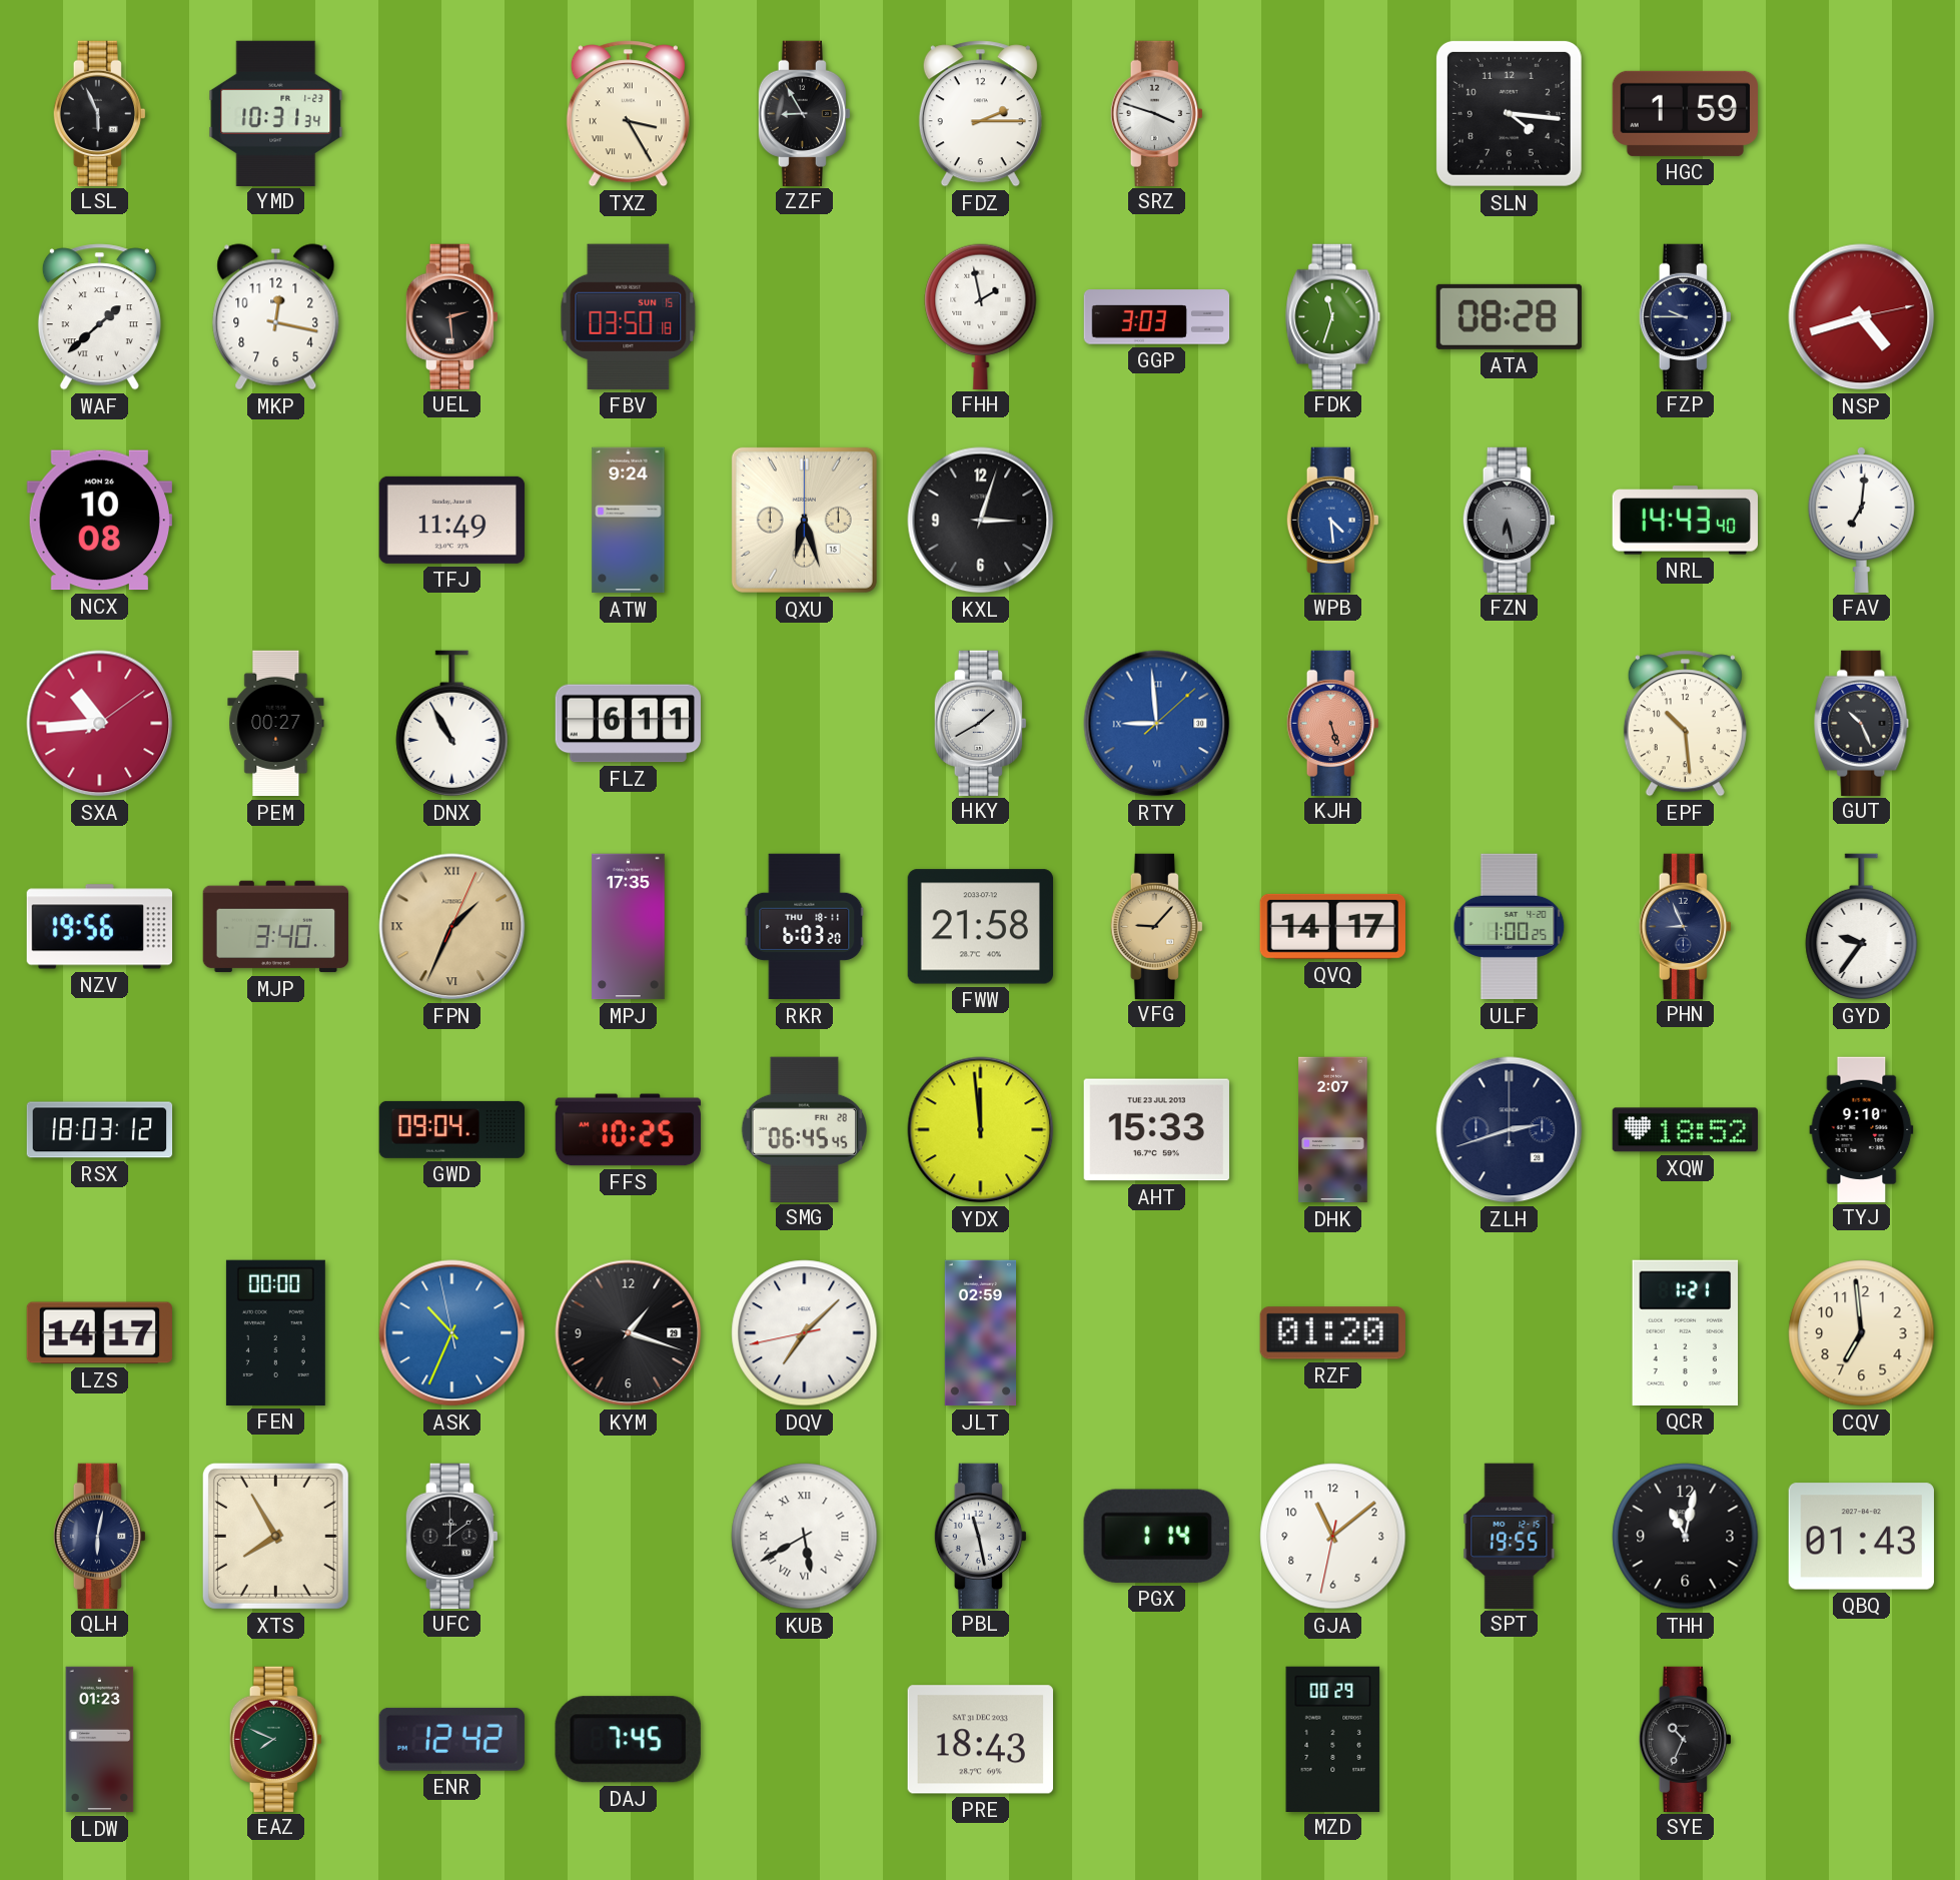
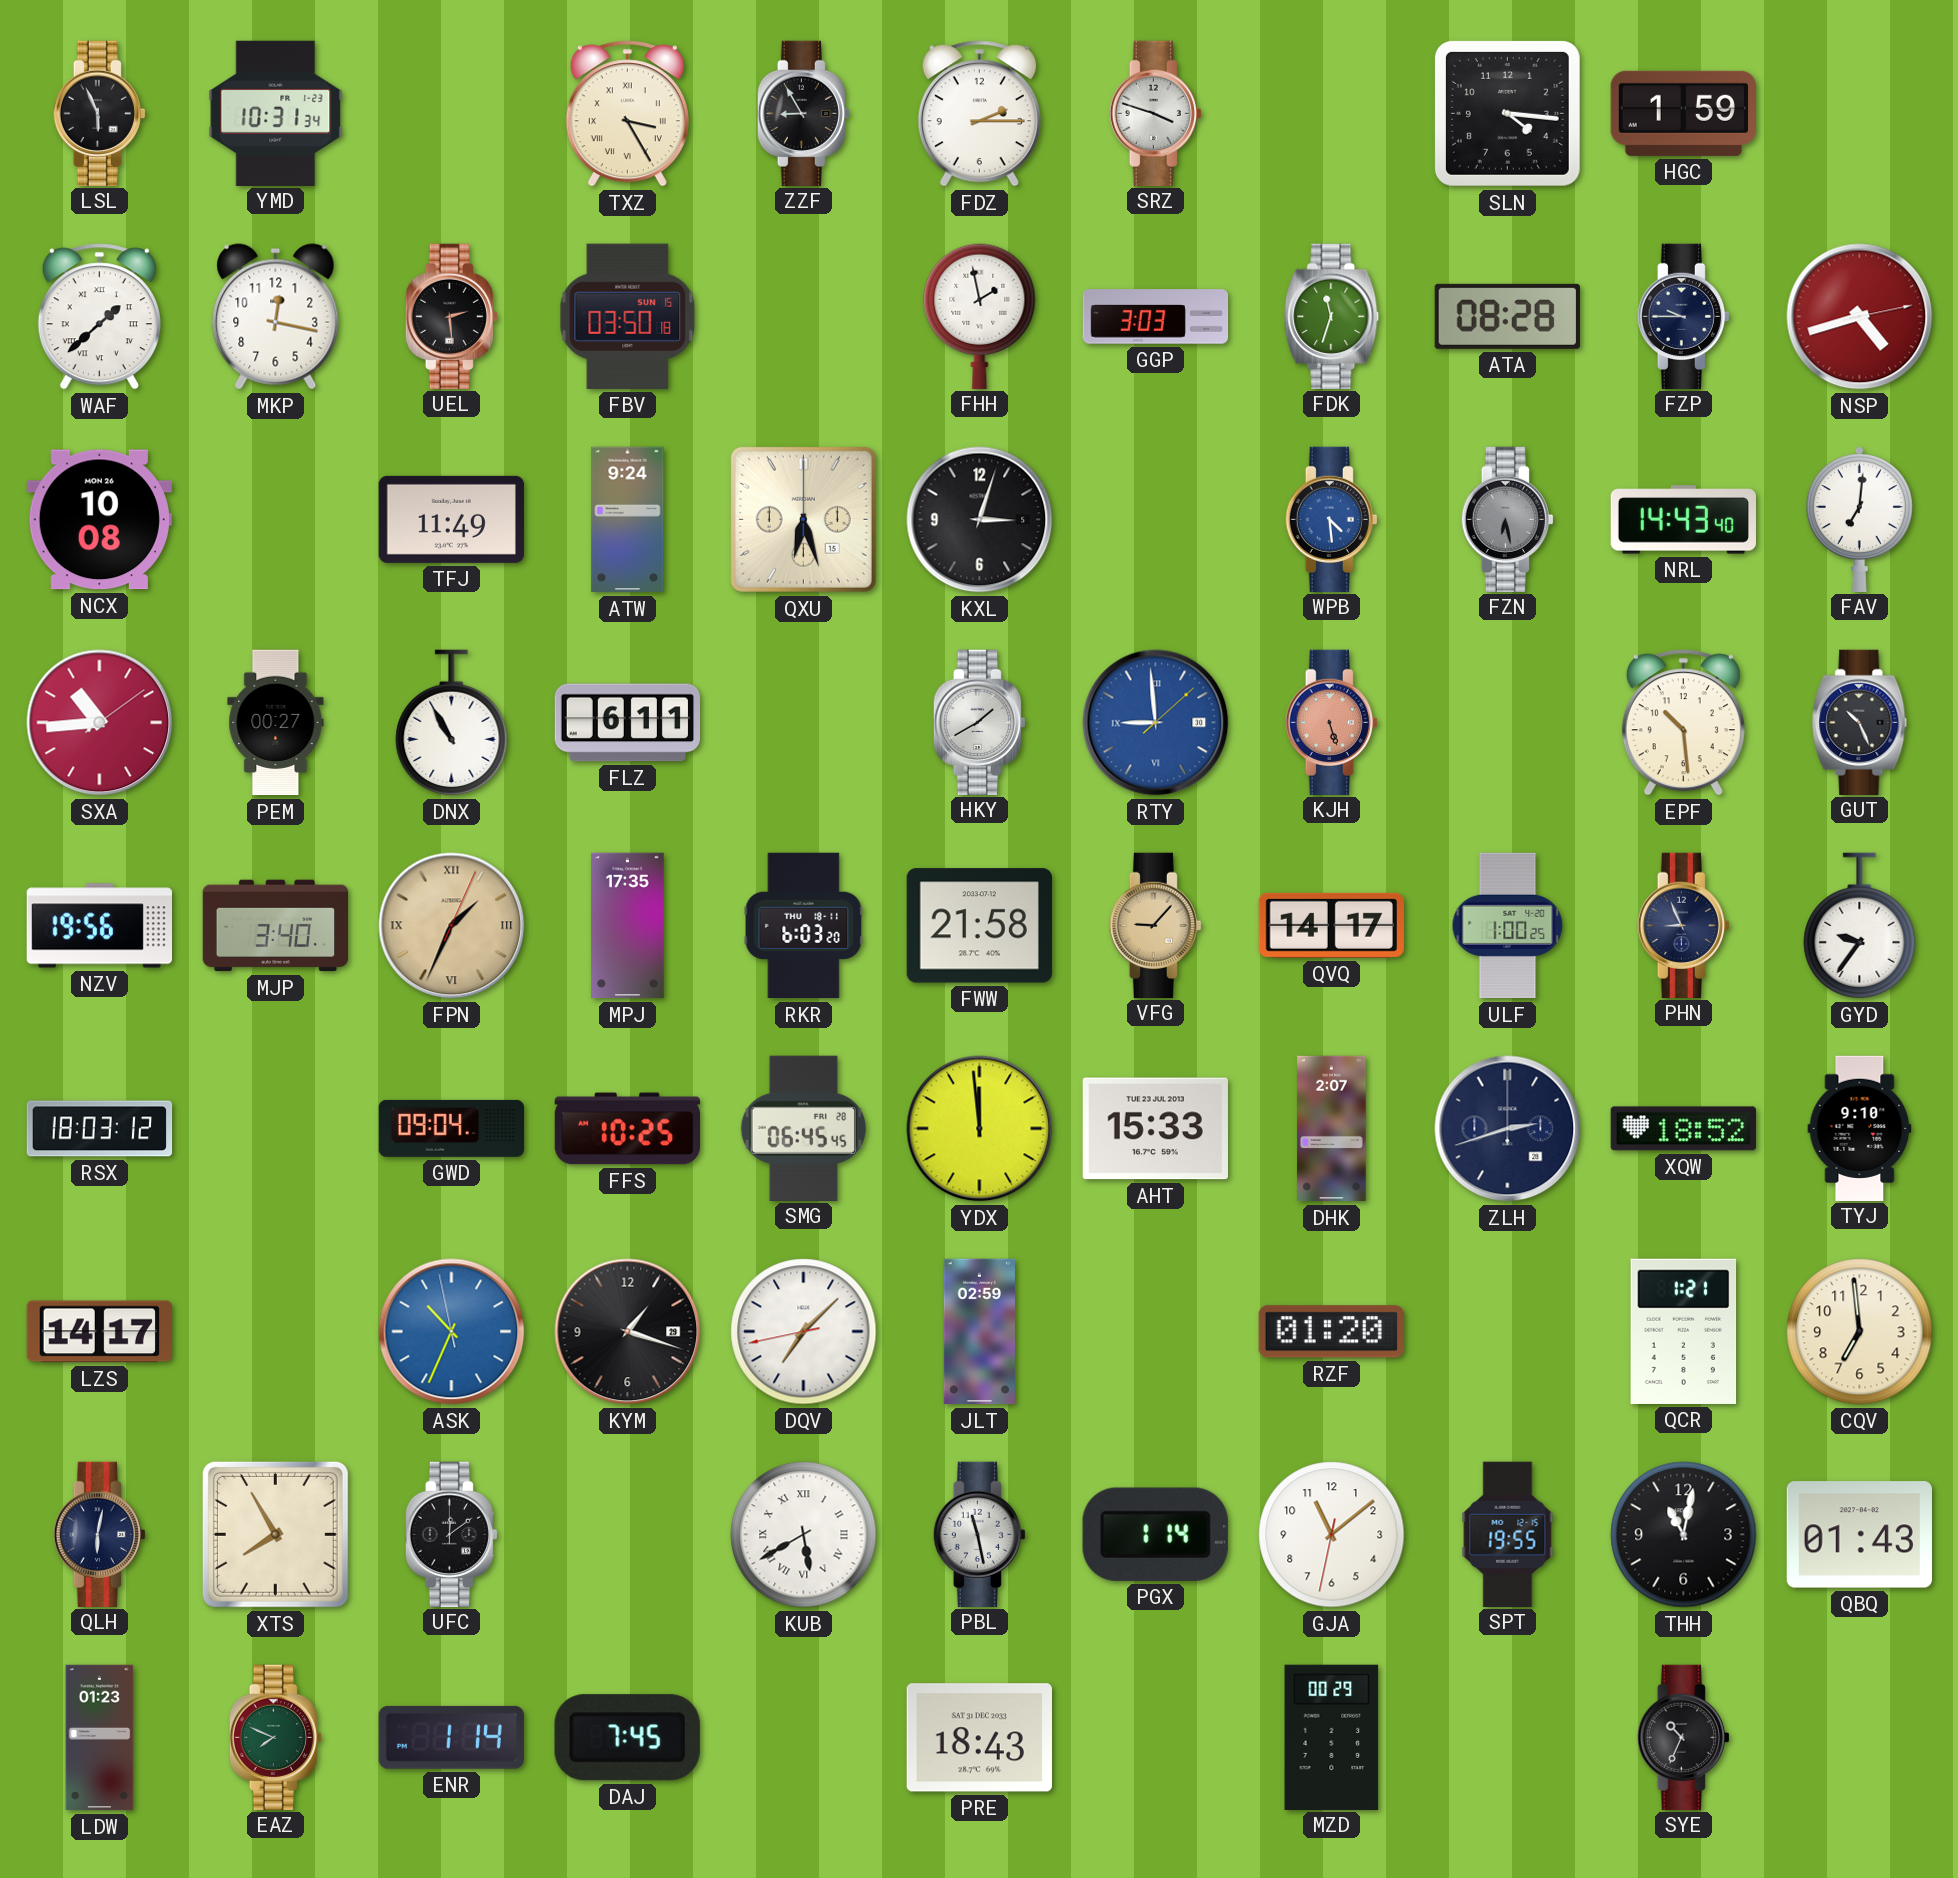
FEN: 00:00 -> none
ENR: 12:42 -> 1:14
